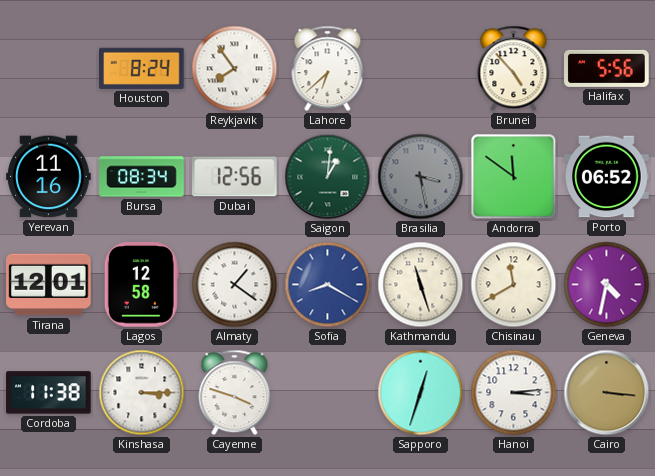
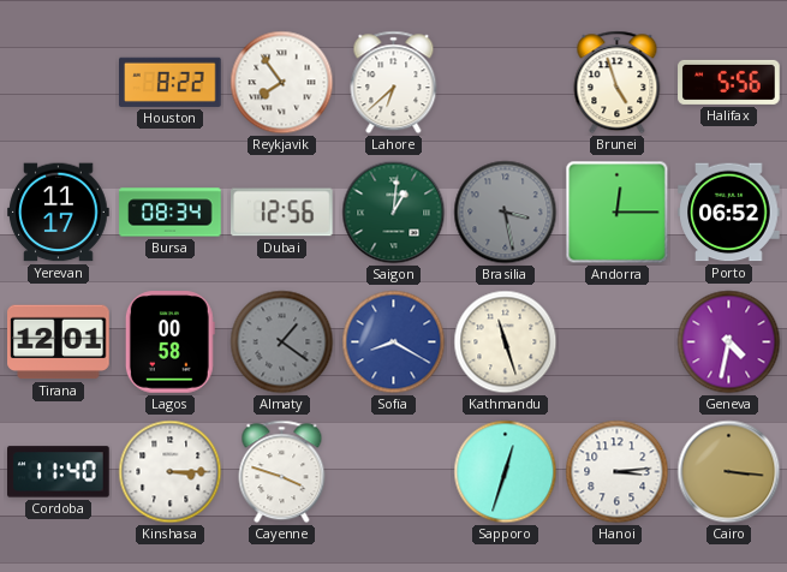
Houston: 8:24 -> 8:22
Brunei: 4:53 -> 4:57
Yerevan: 11:16 -> 11:17
Andorra: 11:51 -> 12:15
Lagos: 12:58 -> 00:58
Almaty dial: white -> grey
Chisinau: 11:40 -> none
Cordoba: 11:38 -> 11:40
